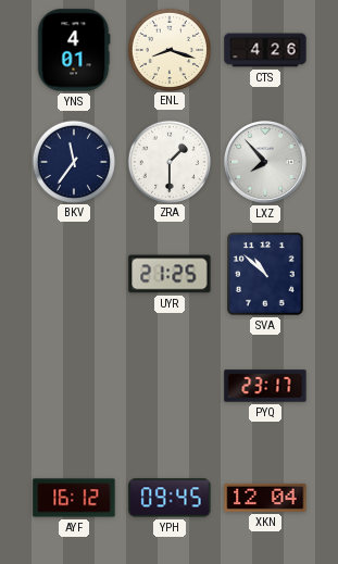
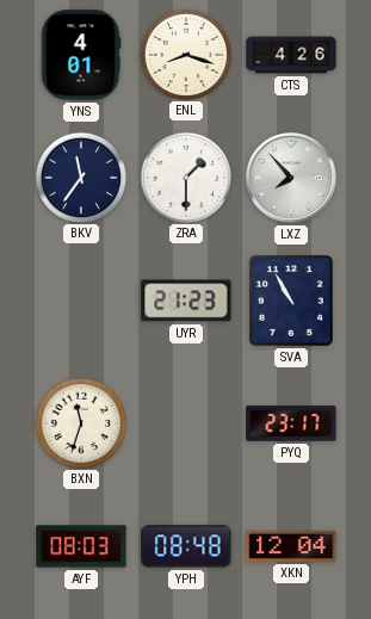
UYR: 21:25 -> 21:23
SVA: 10:52 -> 10:55
BXN: none -> 11:33
AYF: 16:12 -> 08:03
YPH: 09:45 -> 08:48
